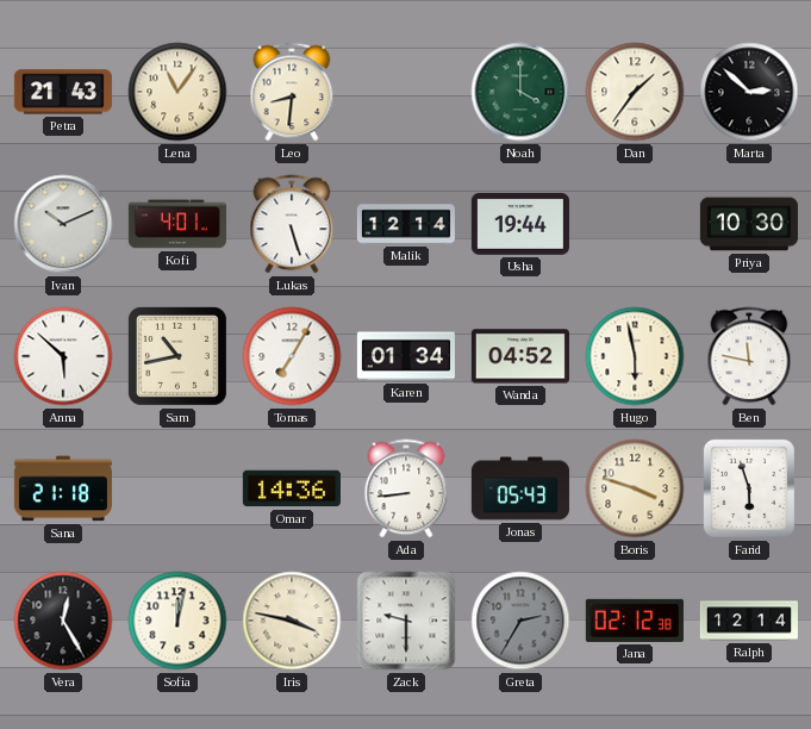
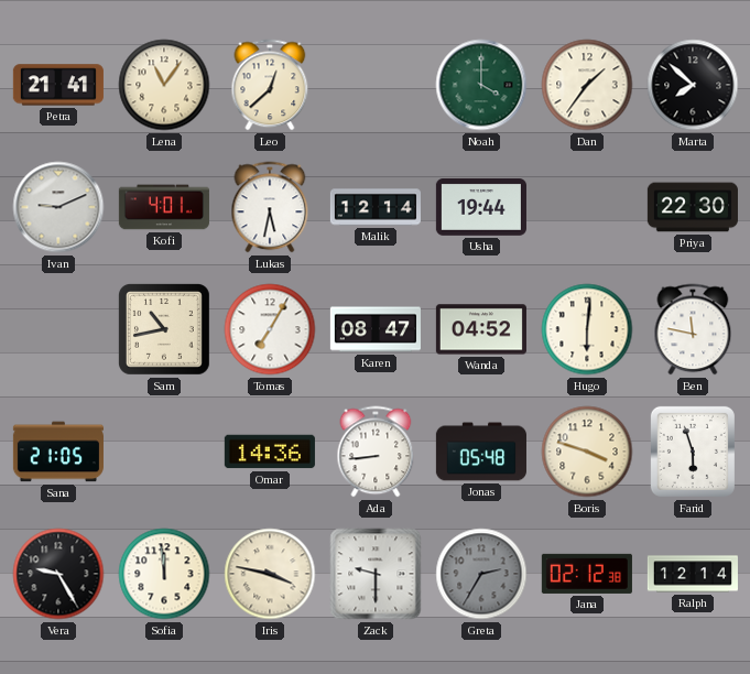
Petra: 21:43 -> 21:41
Leo: 8:31 -> 12:38
Marta: 2:52 -> 7:52
Ivan: 10:11 -> 9:11
Lukas: 5:27 -> 5:32
Priya: 10:30 -> 22:30
Anna: 5:52 -> none
Karen: 01:34 -> 08:47
Hugo: 5:58 -> 6:01
Sana: 21:18 -> 21:05
Jonas: 05:43 -> 05:48
Vera: 12:25 -> 9:25
Sofia: 12:02 -> 11:59
